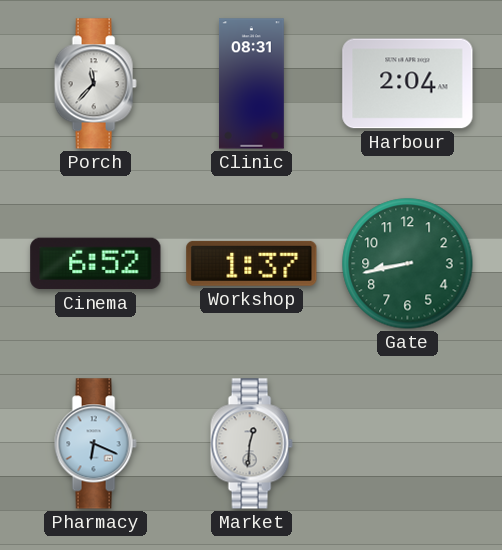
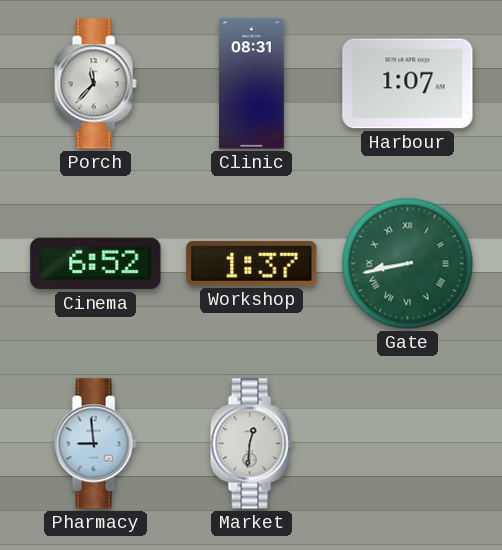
Harbour: 2:04 -> 1:07
Gate numerals: Arabic -> Roman
Pharmacy: 6:19 -> 8:59
